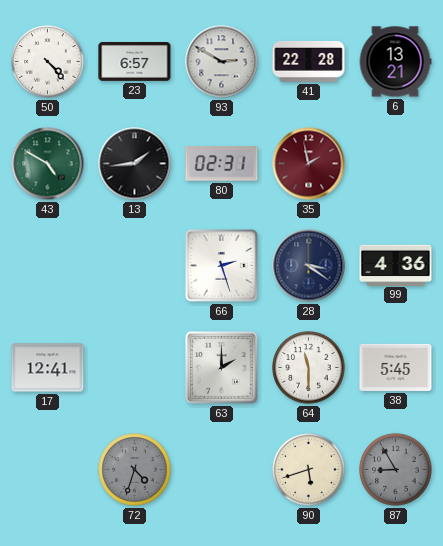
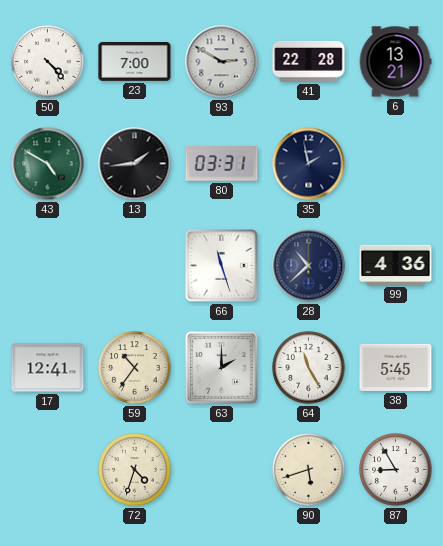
23: 6:57 -> 7:00
80: 02:31 -> 03:31
35 dial: burgundy -> navy
66: 2:27 -> 11:27
28: 3:21 -> 10:38
59: none -> 10:36
64: 11:30 -> 11:25
72 dial: grey -> cream
87 dial: grey -> white
